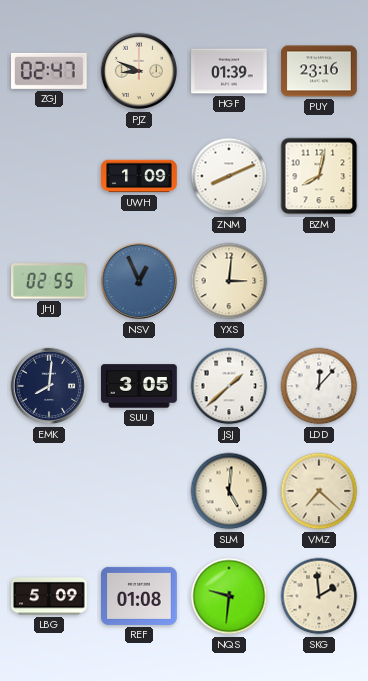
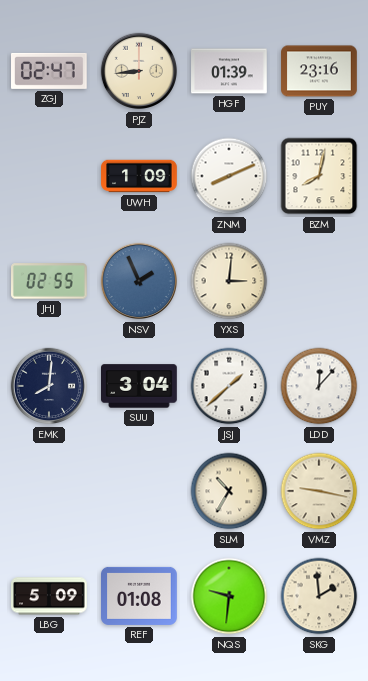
PJZ: 8:49 -> 8:44
NSV: 12:56 -> 1:56
SUU: 3:05 -> 3:04
SLM: 5:01 -> 10:35
VMZ: 7:22 -> 9:17
